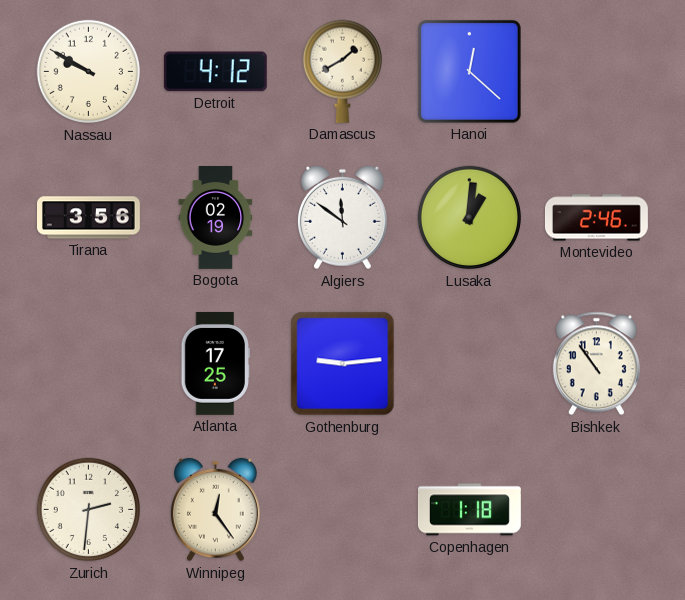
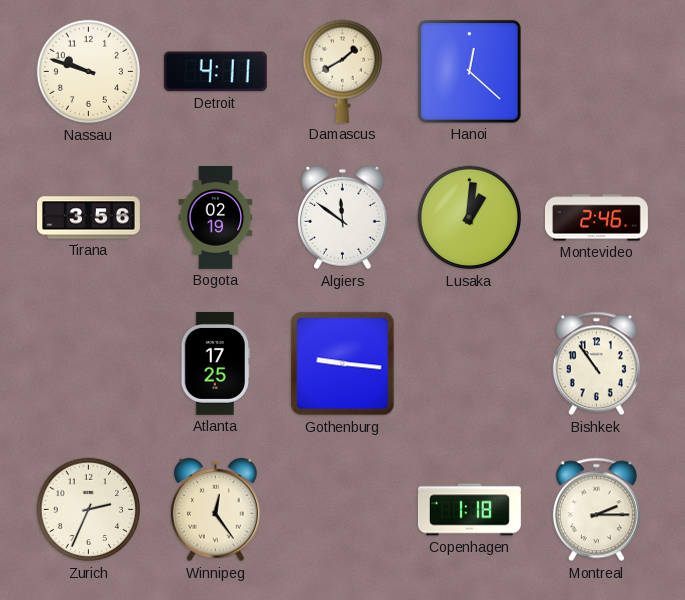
Nassau: 9:50 -> 9:48
Detroit: 4:12 -> 4:11
Gothenburg: 9:14 -> 9:16
Zurich: 2:31 -> 2:34
Montreal: none -> 2:15
